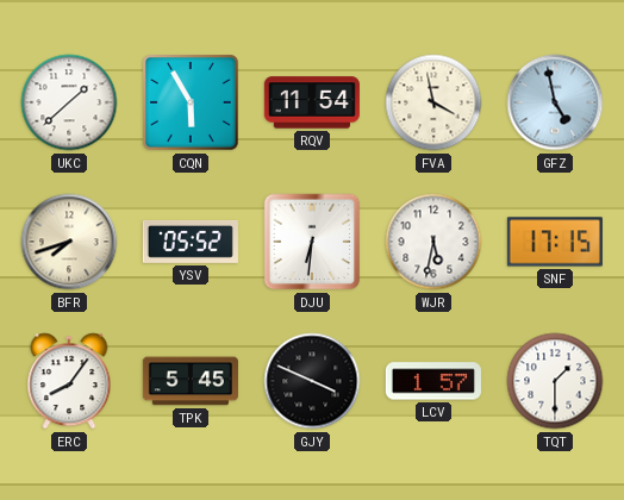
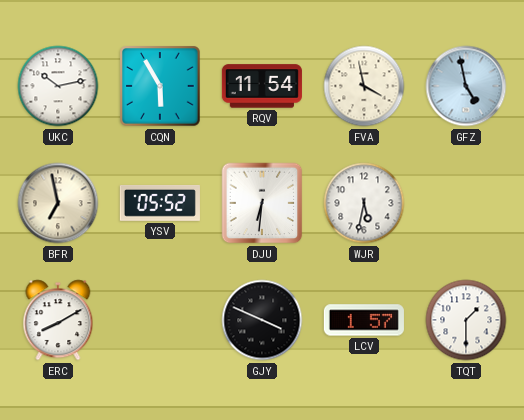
UKC: 1:38 -> 10:13
BFR: 7:42 -> 6:58
SNF: 17:15 -> none
ERC: 8:06 -> 8:10
TPK: 5:45 -> none
